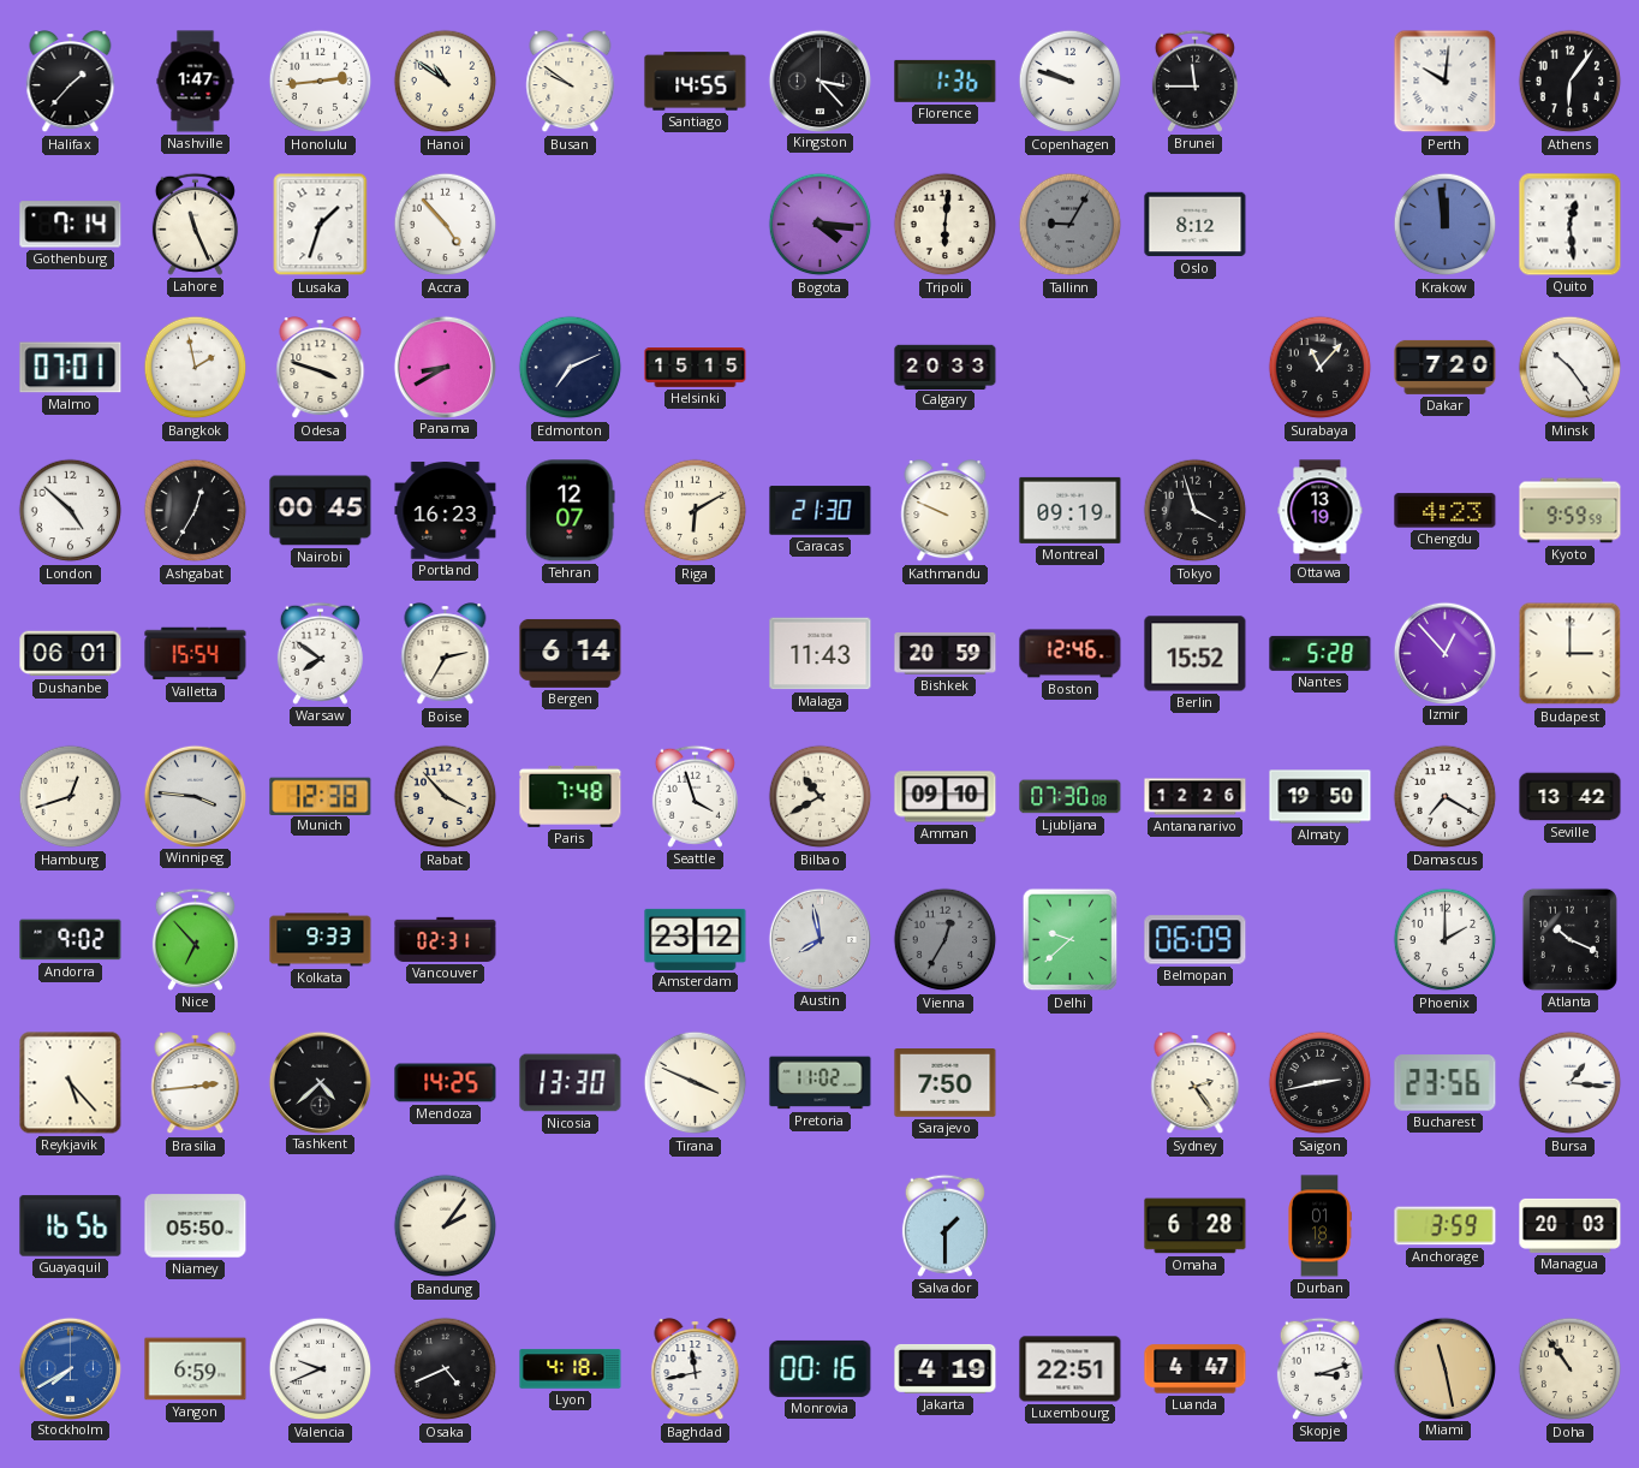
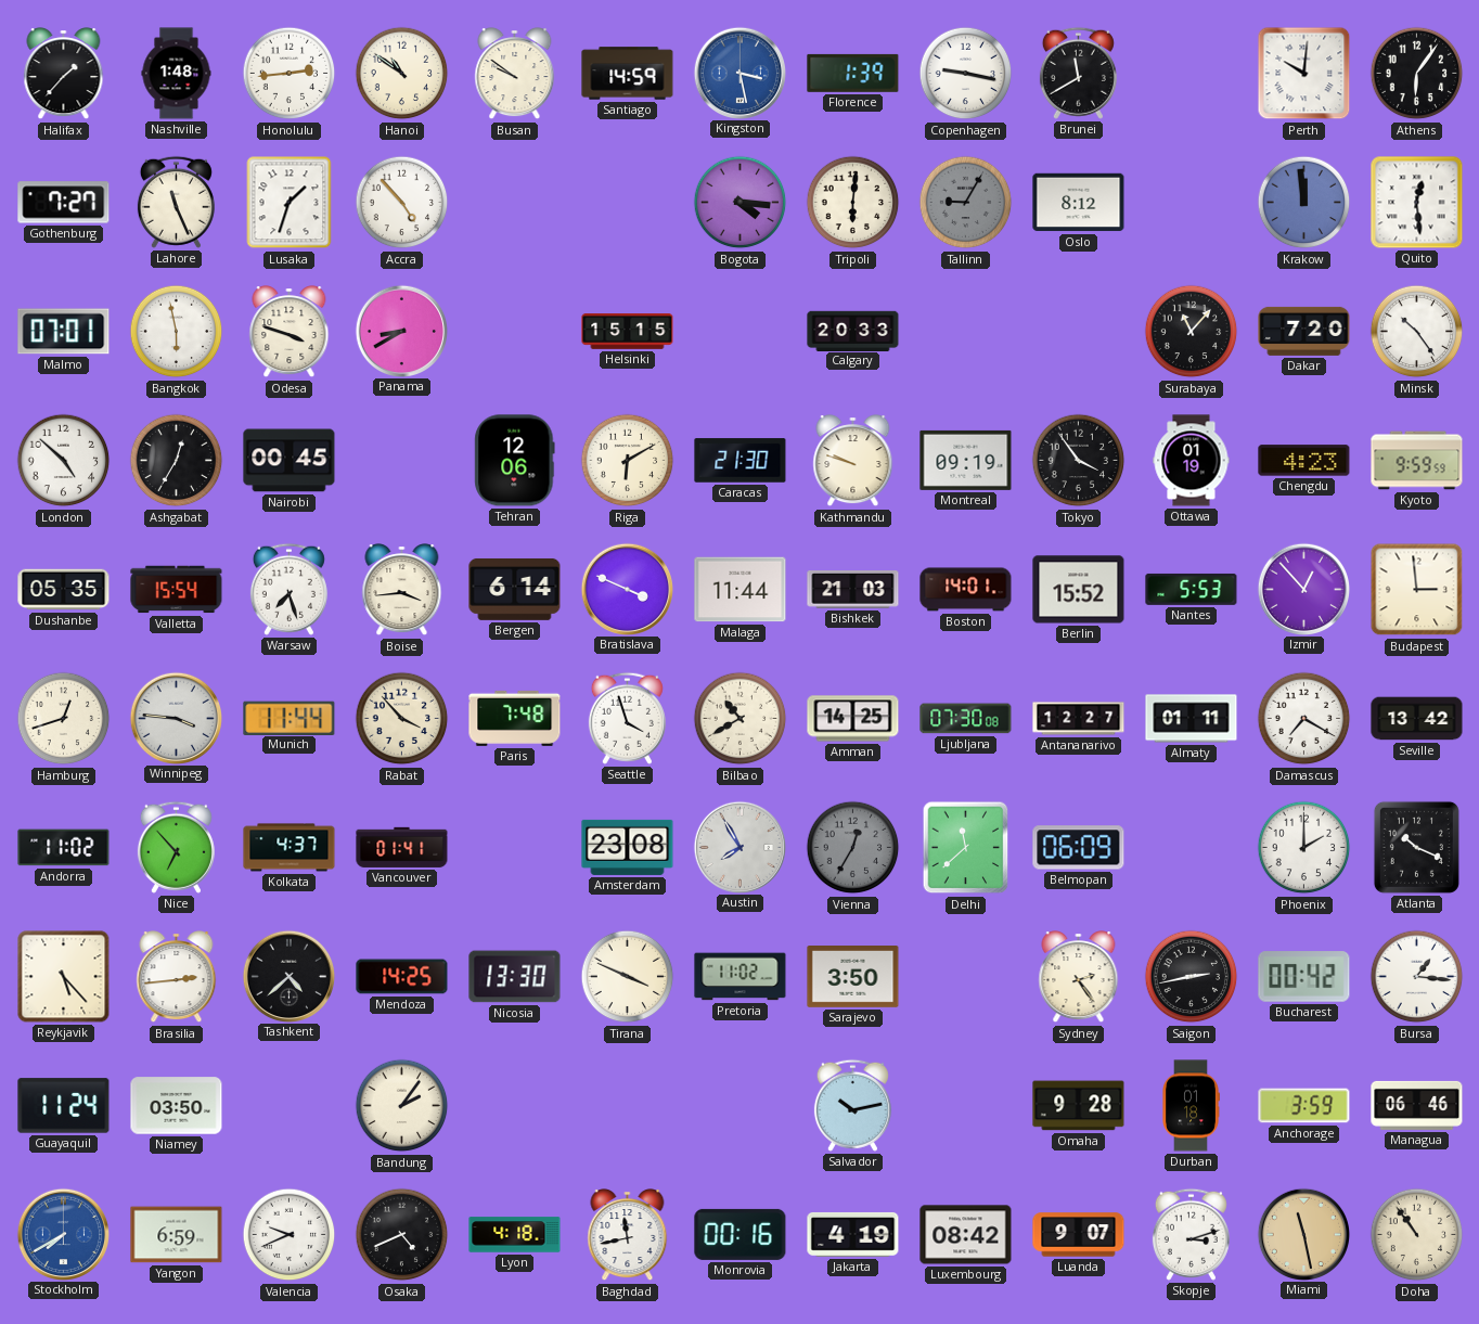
Nashville: 1:47 -> 1:48
Santiago: 14:55 -> 14:59
Kingston: 3:23 -> 3:28
Kingston dial: black -> blue
Florence: 1:36 -> 1:39
Copenhagen: 9:48 -> 9:17
Brunei: 11:45 -> 11:40
Gothenburg: 7:14 -> 7:27
Bangkok: 1:58 -> 5:58
Edmonton: 7:11 -> none
Portland: 16:23 -> none
Tehran: 12:07 -> 12:06
Kathmandu: 9:49 -> 9:48
Tokyo: 3:57 -> 3:54
Ottawa: 13:19 -> 01:19
Dushanbe: 06:01 -> 05:35
Warsaw: 7:51 -> 7:27
Boise: 2:35 -> 3:44
Bratislava: none -> 3:49
Malaga: 11:43 -> 11:44
Bishkek: 20:59 -> 21:03
Boston: 12:46 -> 14:01
Nantes: 5:28 -> 5:53
Budapest: 3:00 -> 2:59
Munich: 12:38 -> 11:44
Amman: 09:10 -> 14:25
Antananarivo: 12:26 -> 12:27
Almaty: 19:50 -> 01:11
Andorra: 9:02 -> 11:02
Kolkata: 9:33 -> 4:37
Vancouver: 02:31 -> 01:41
Amsterdam: 23:12 -> 23:08
Austin: 7:58 -> 7:55
Delhi: 9:38 -> 11:38
Sarajevo: 7:50 -> 3:50
Bucharest: 23:56 -> 00:42
Guayaquil: 16:56 -> 11:24
Niamey: 05:50 -> 03:50
Salvador: 1:30 -> 10:13
Omaha: 6:28 -> 9:28
Managua: 20:03 -> 06:46
Luxembourg: 22:51 -> 08:42
Luanda: 4:47 -> 9:07
